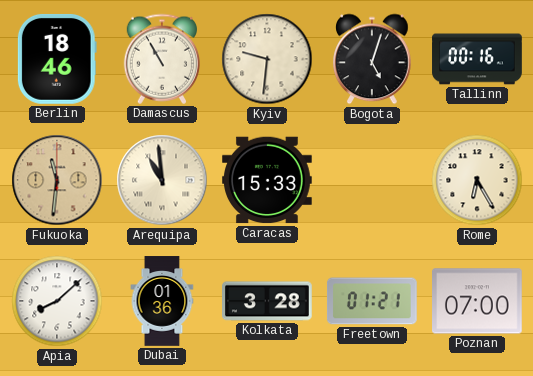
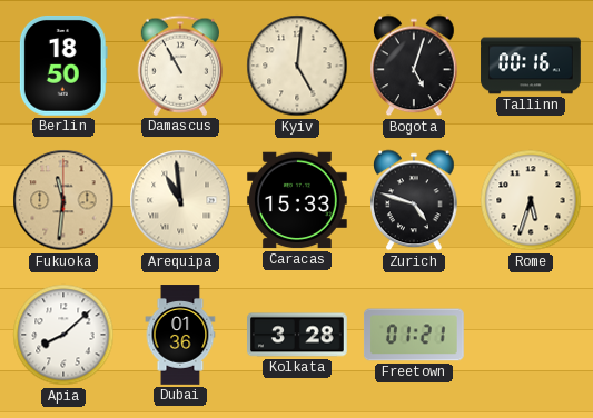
Berlin: 18:46 -> 18:50
Kyiv: 9:31 -> 5:01
Zurich: none -> 4:48
Rome: 6:25 -> 5:33
Poznan: 07:00 -> none
